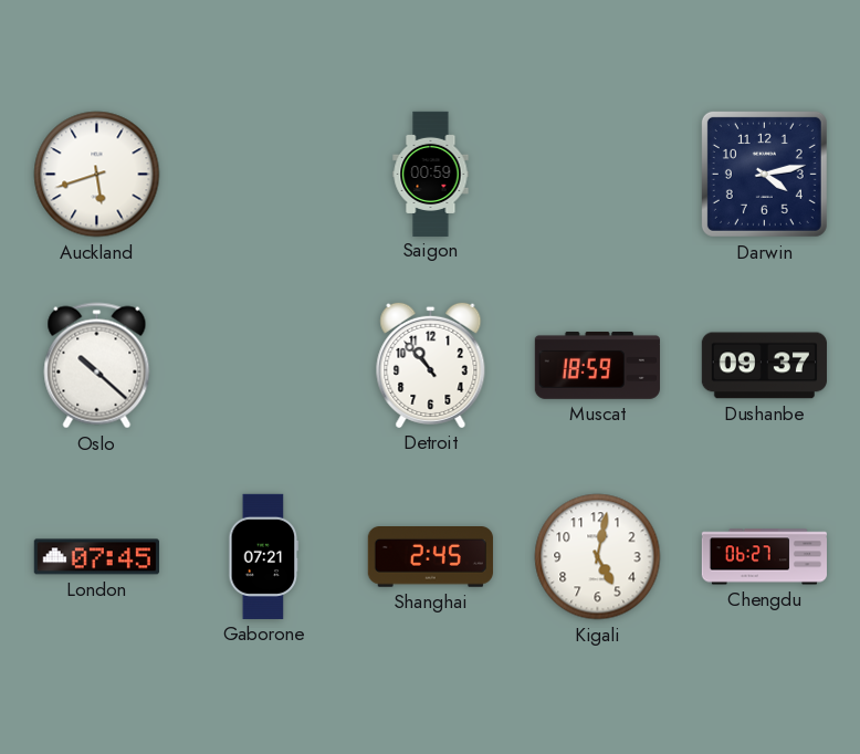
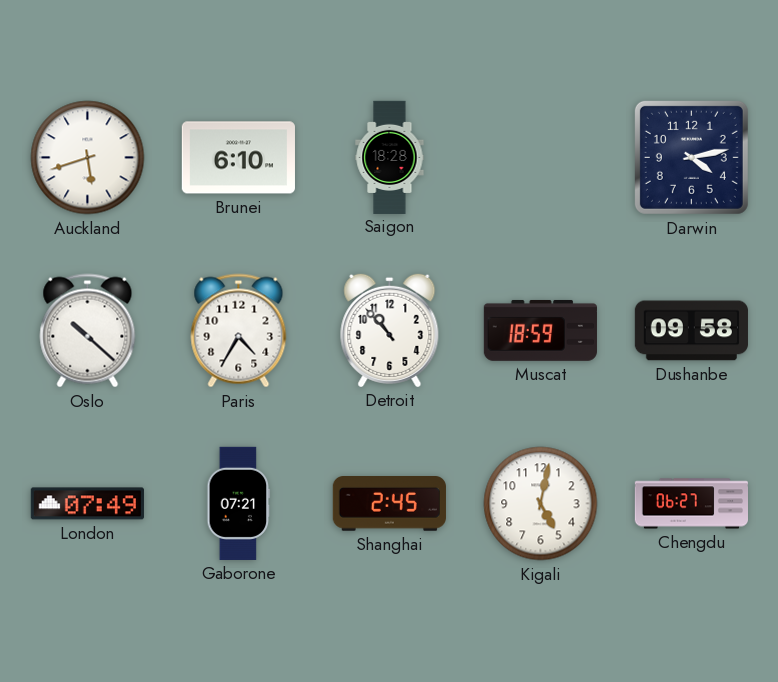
Brunei: none -> 6:10
Saigon: 00:59 -> 18:28
Paris: none -> 4:35
Dushanbe: 09:37 -> 09:58
London: 07:45 -> 07:49
